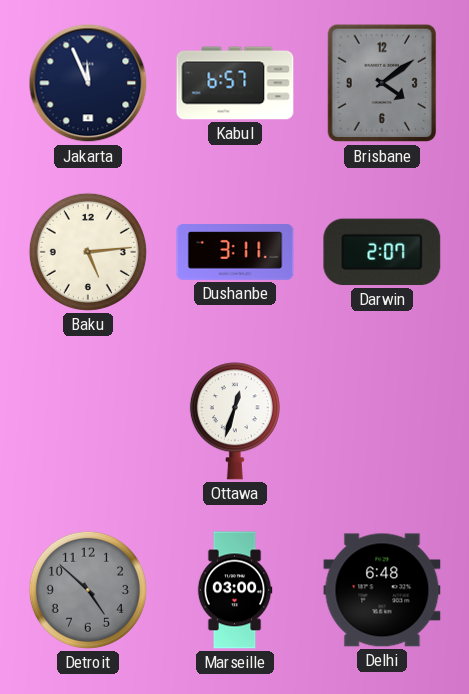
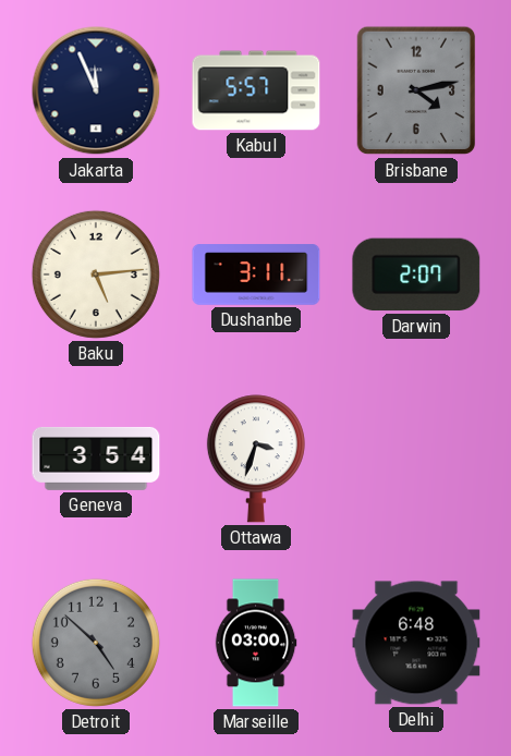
Kabul: 6:57 -> 5:57
Brisbane: 4:09 -> 4:13
Geneva: none -> 3:54
Ottawa: 12:33 -> 3:33
